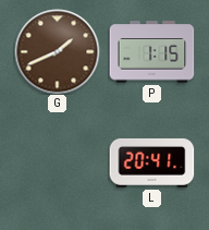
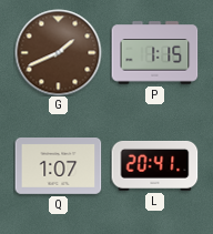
Q: none -> 1:07
